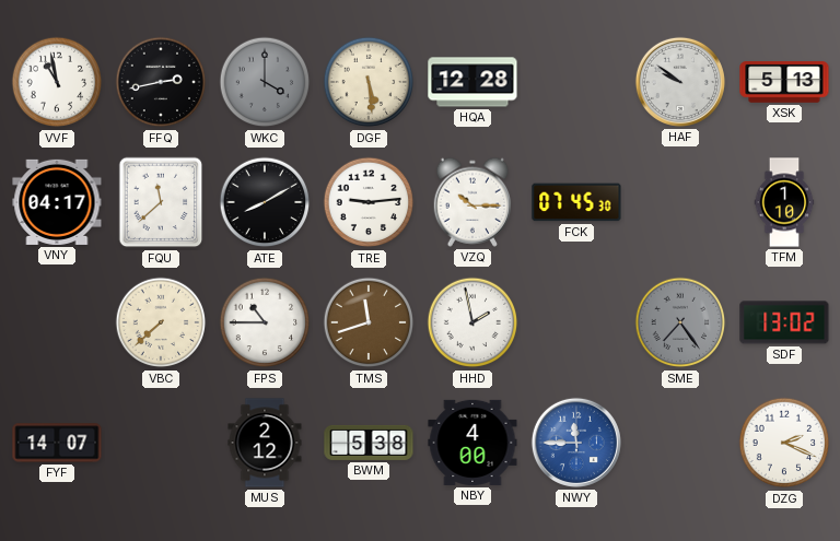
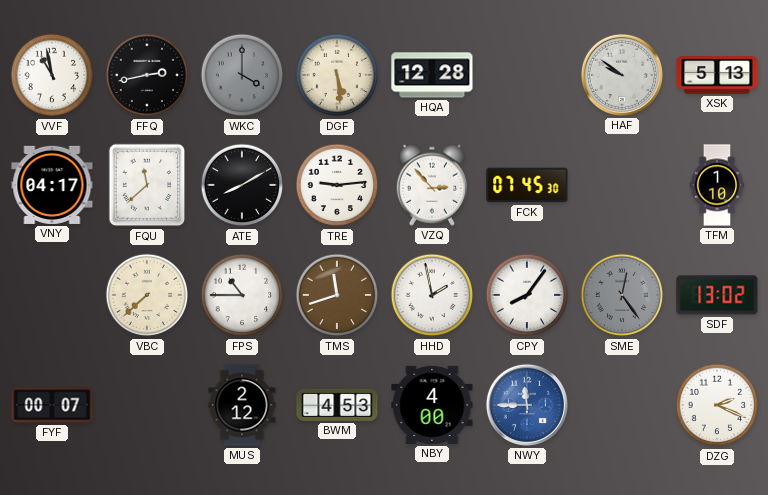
VZQ: 10:15 -> 2:53
CPY: none -> 8:06
SME: 7:24 -> 12:24
FYF: 14:07 -> 00:07
BWM: 5:38 -> 4:53
